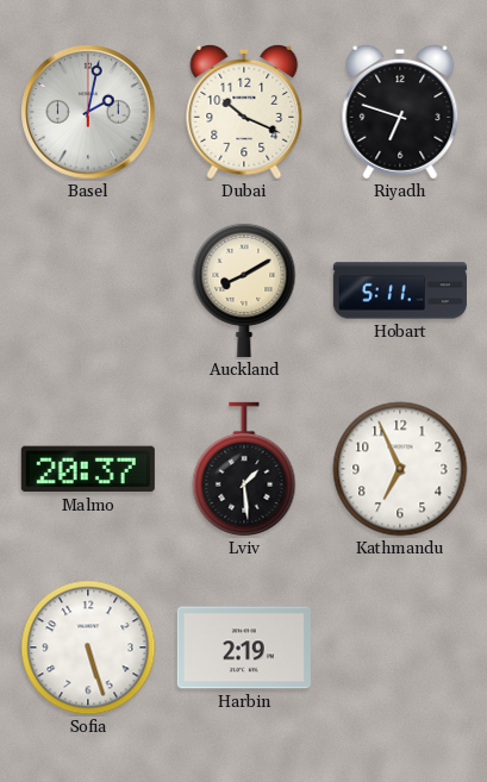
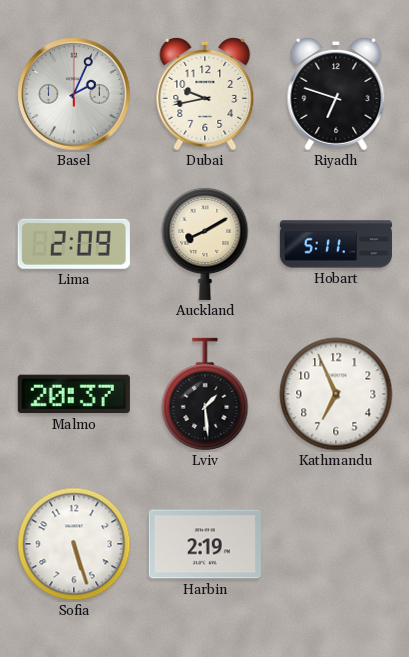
Basel: 2:02 -> 2:04
Dubai: 10:19 -> 9:43
Lima: none -> 2:09
